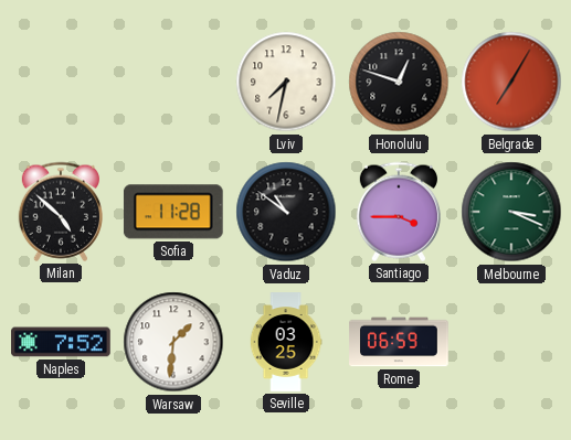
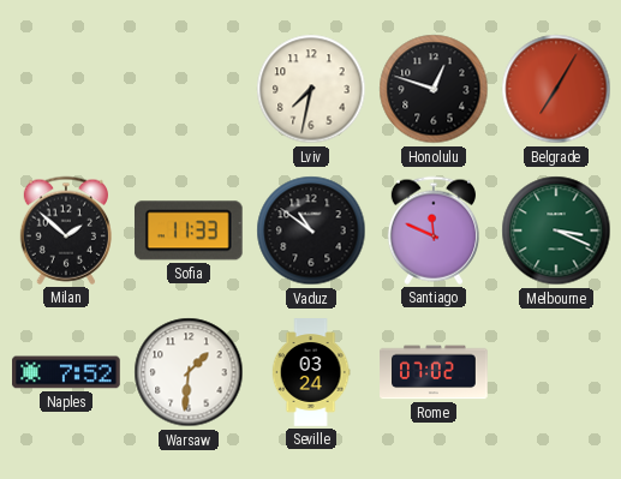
Milan: 4:52 -> 1:52
Sofia: 11:28 -> 11:33
Santiago: 3:45 -> 11:49
Seville: 03:25 -> 03:24
Rome: 06:59 -> 07:02
